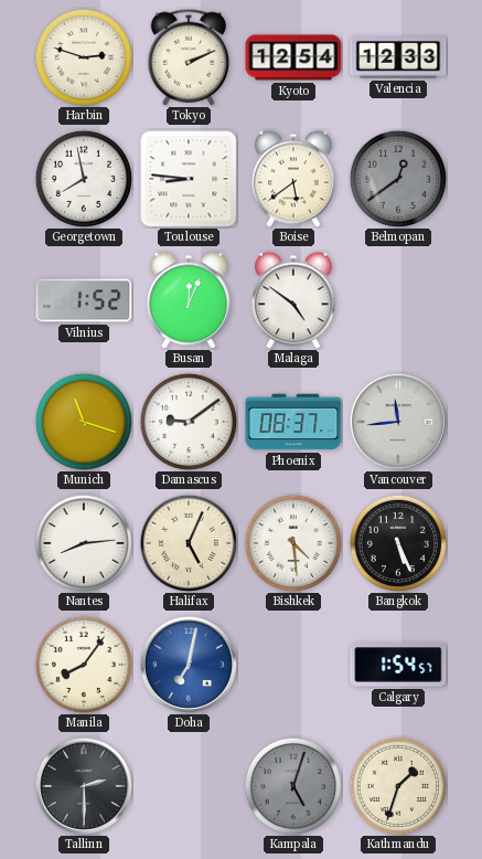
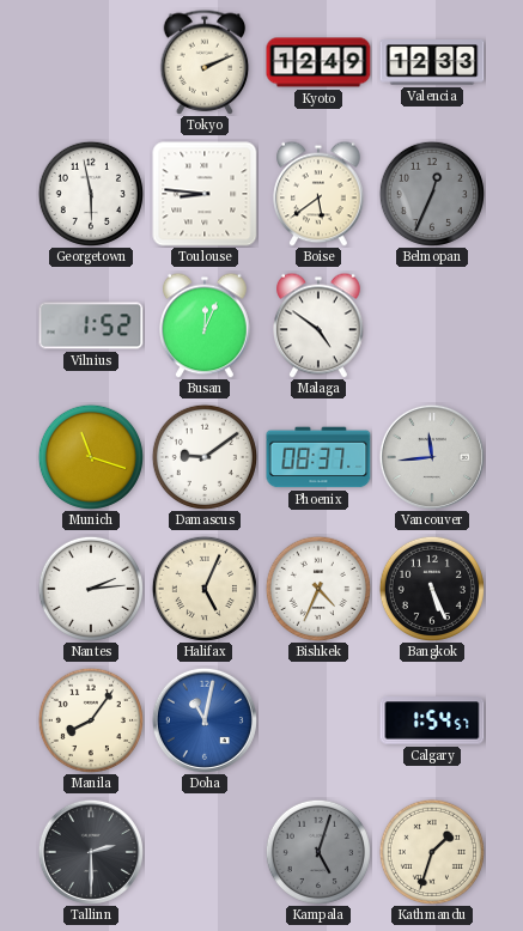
Harbin: 2:48 -> none
Kyoto: 12:54 -> 12:49
Georgetown: 7:58 -> 5:58
Belmopan: 12:39 -> 12:34
Nantes: 8:14 -> 2:14
Bishkek: 4:29 -> 4:34
Doha: 7:02 -> 11:02
